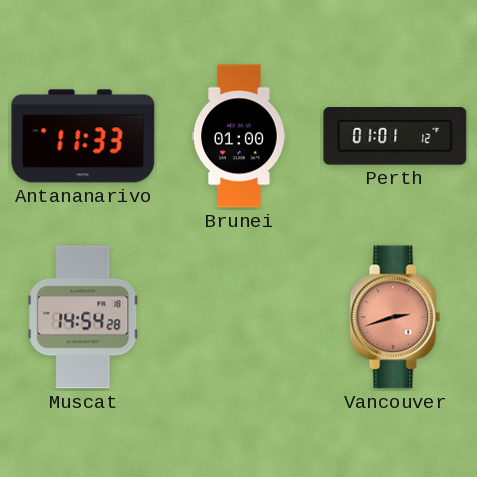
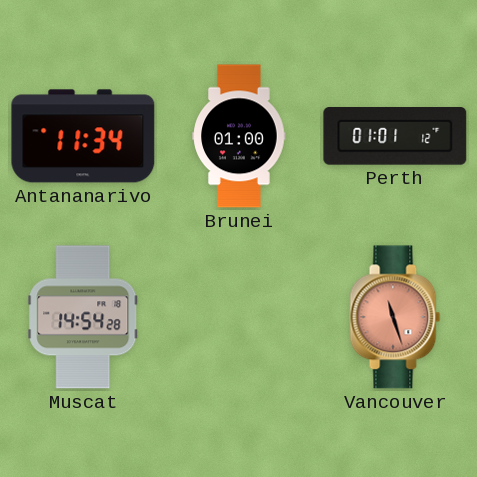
Antananarivo: 11:33 -> 11:34
Vancouver: 2:42 -> 11:27
